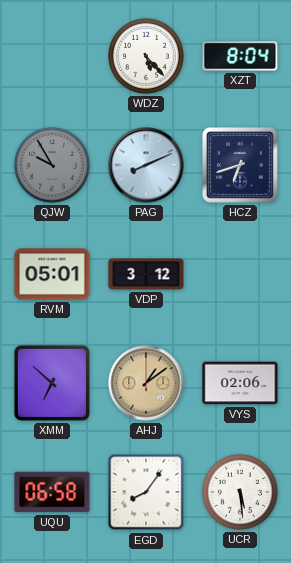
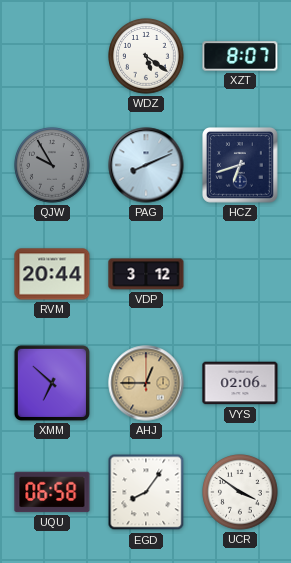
WDZ: 5:23 -> 5:21
XZT: 8:04 -> 8:07
RVM: 05:01 -> 20:44
AHJ: 1:09 -> 12:45
UCR: 5:29 -> 3:51
